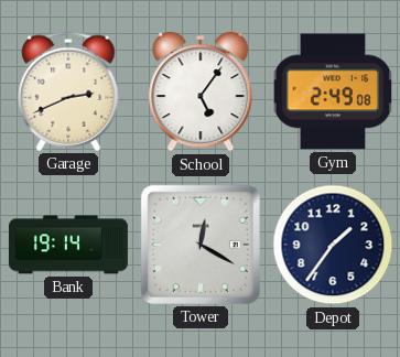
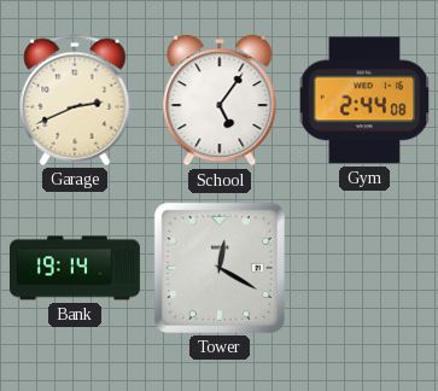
Gym: 2:49 -> 2:44
Depot: 1:36 -> none
